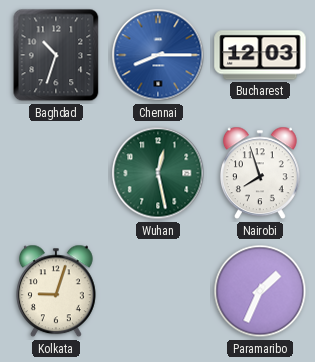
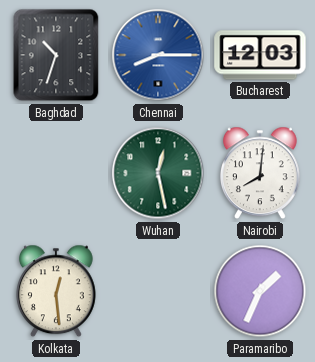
Nairobi: 7:57 -> 8:01
Kolkata: 9:03 -> 12:29
